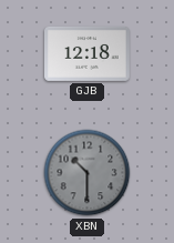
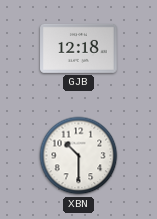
XBN dial: grey -> white
